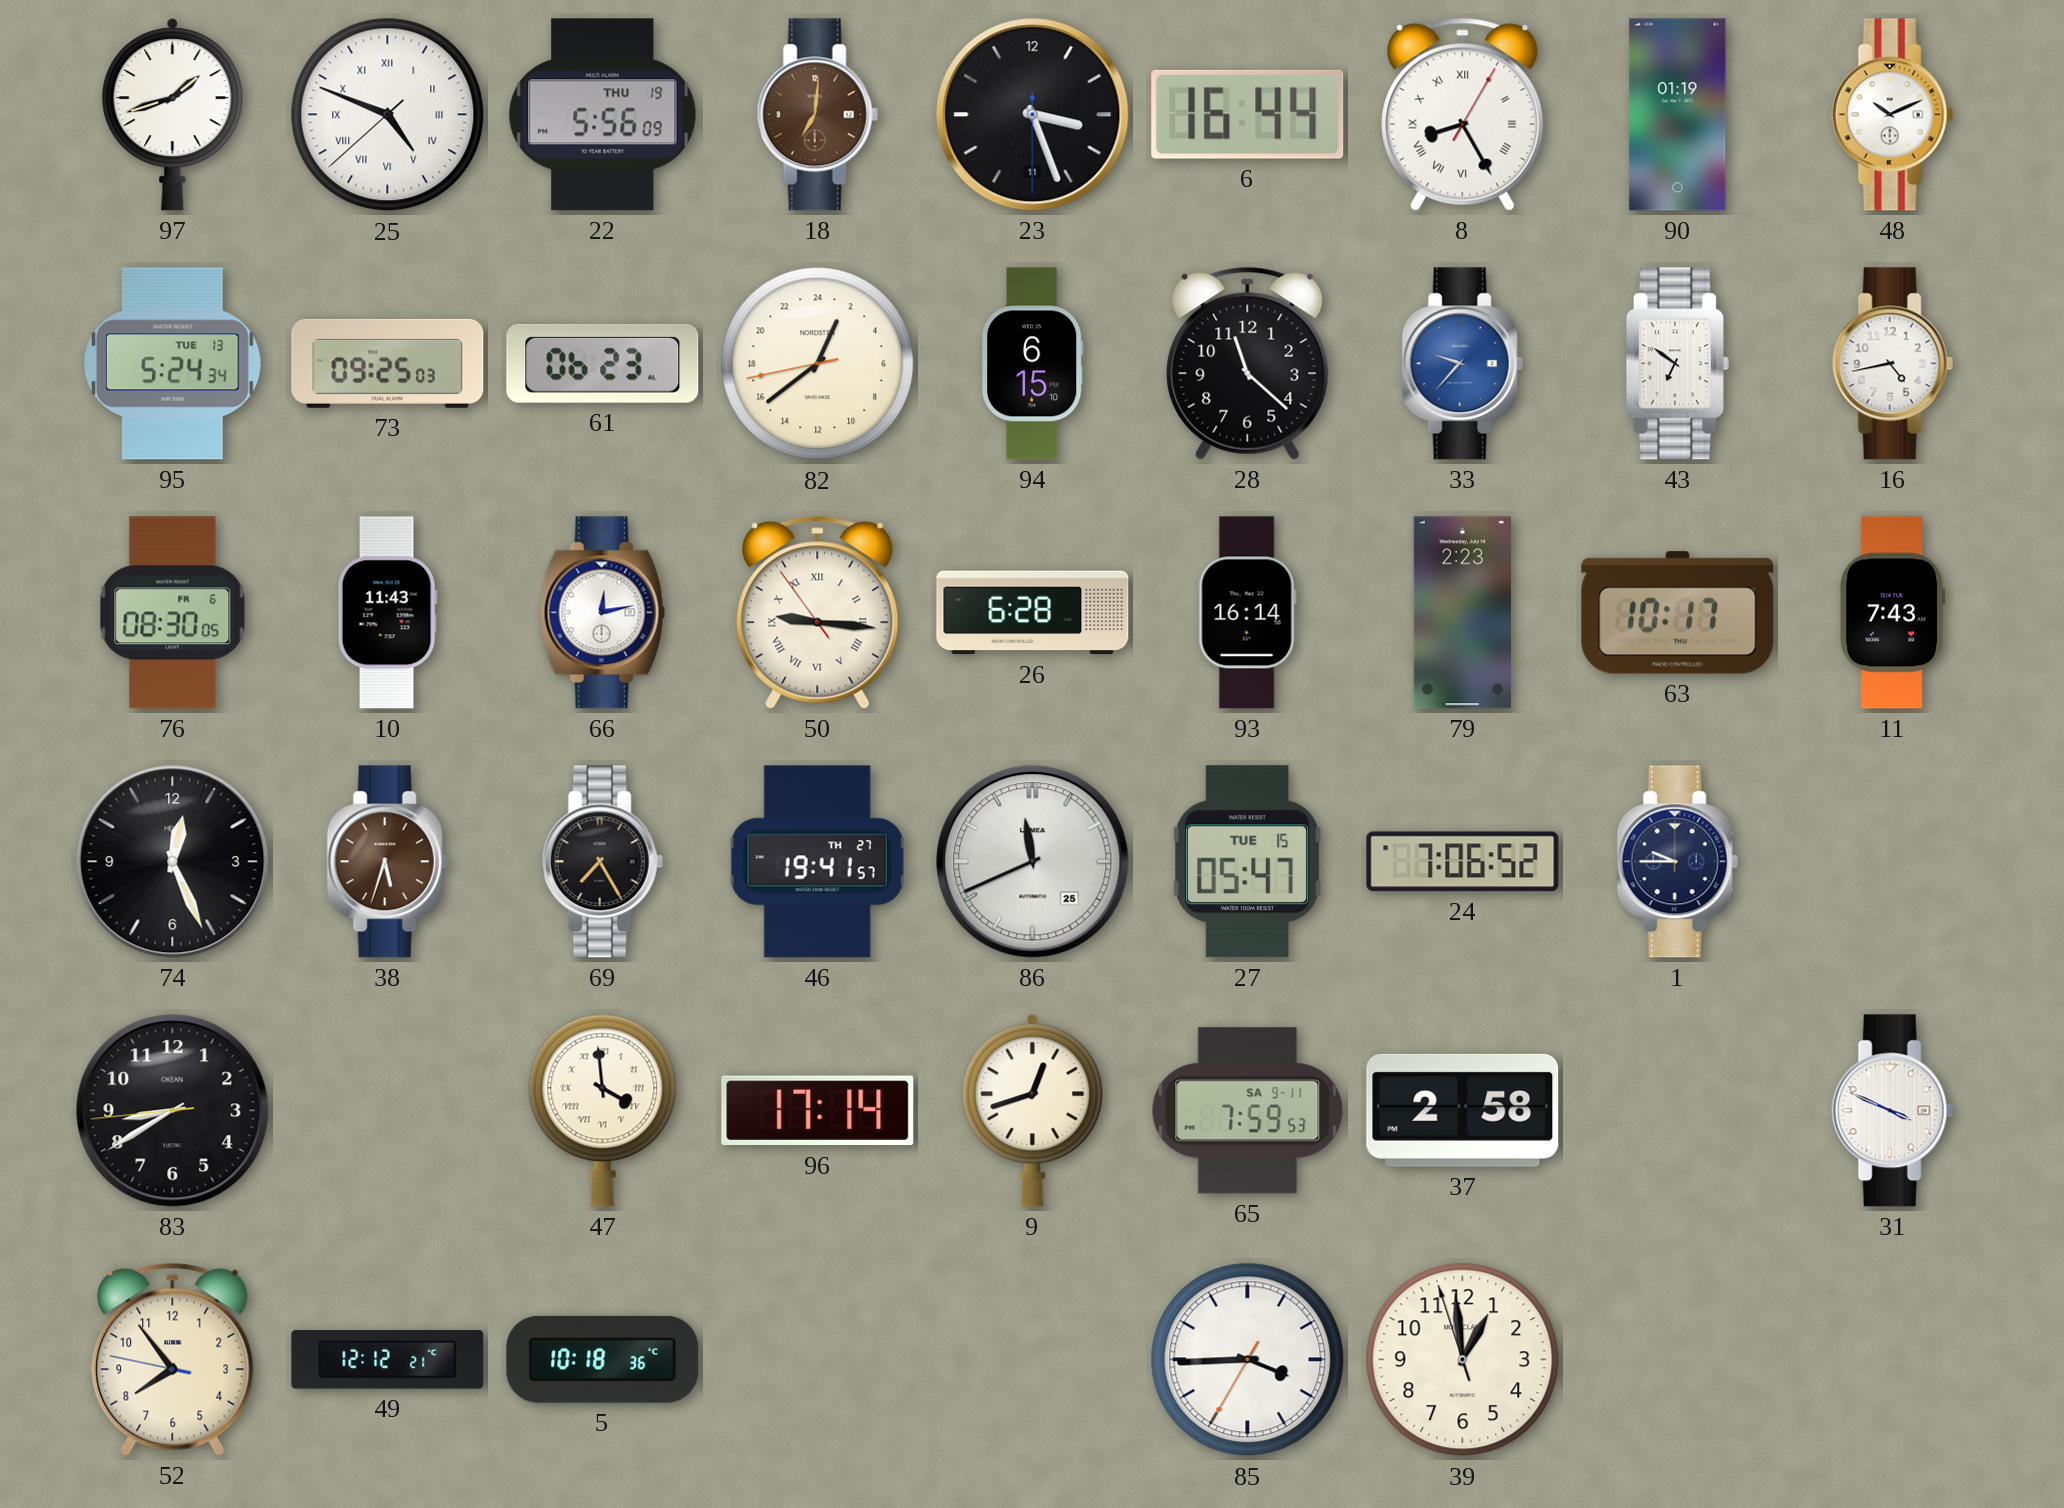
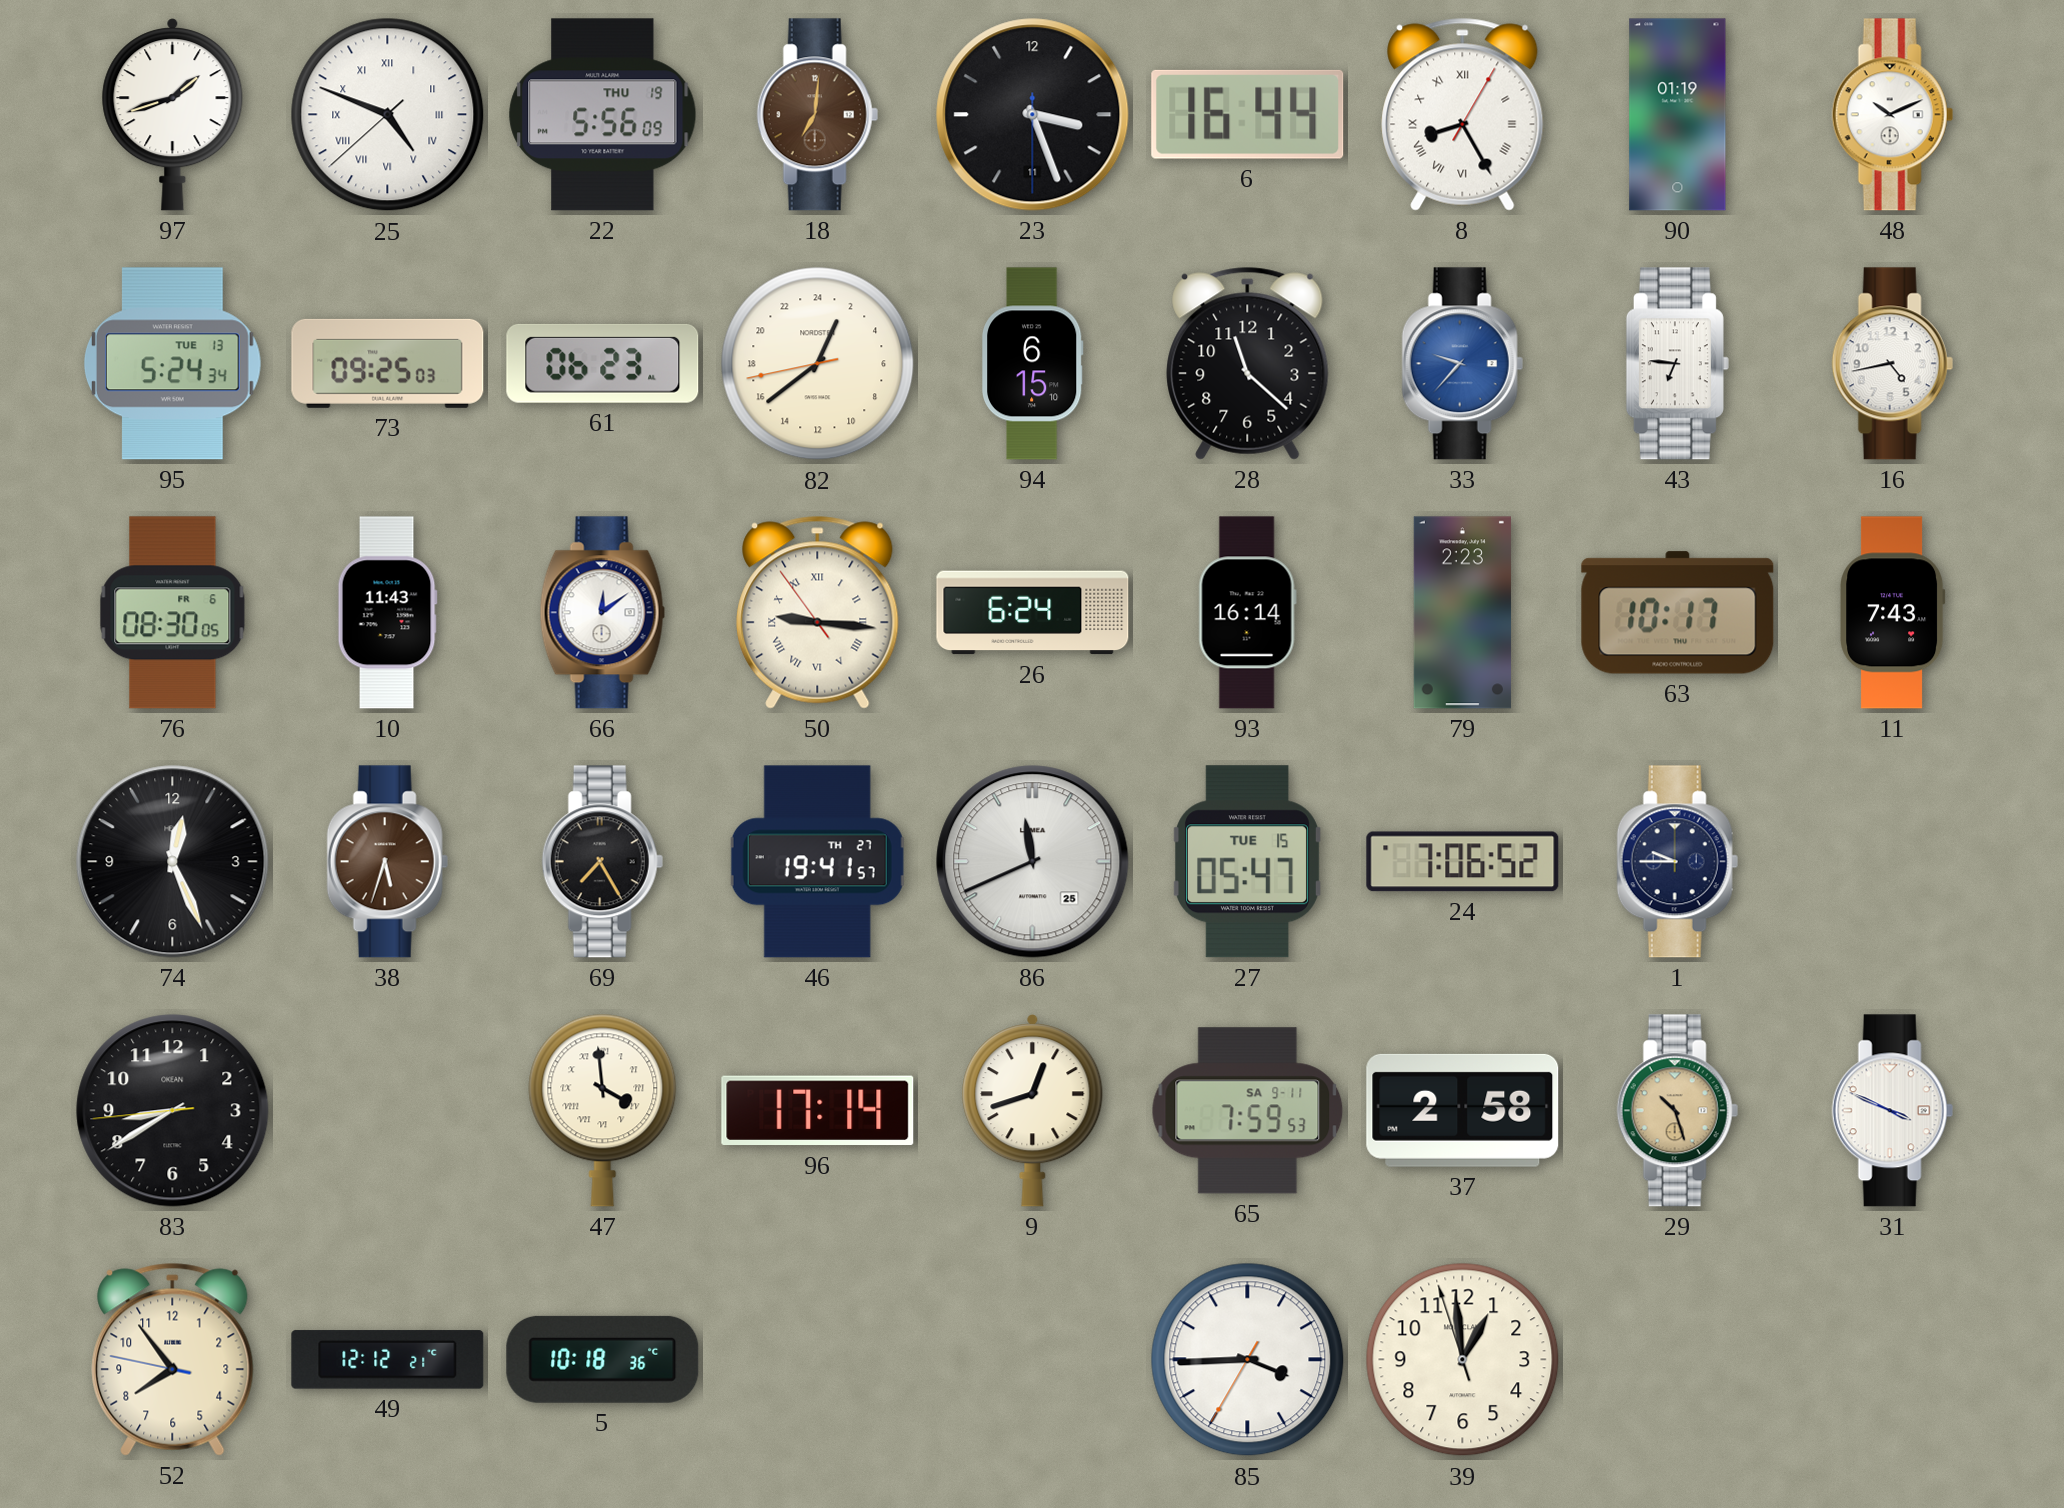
43: 6:51 -> 6:46
66: 12:13 -> 12:09
26: 6:28 -> 6:24
29: none -> 10:27
